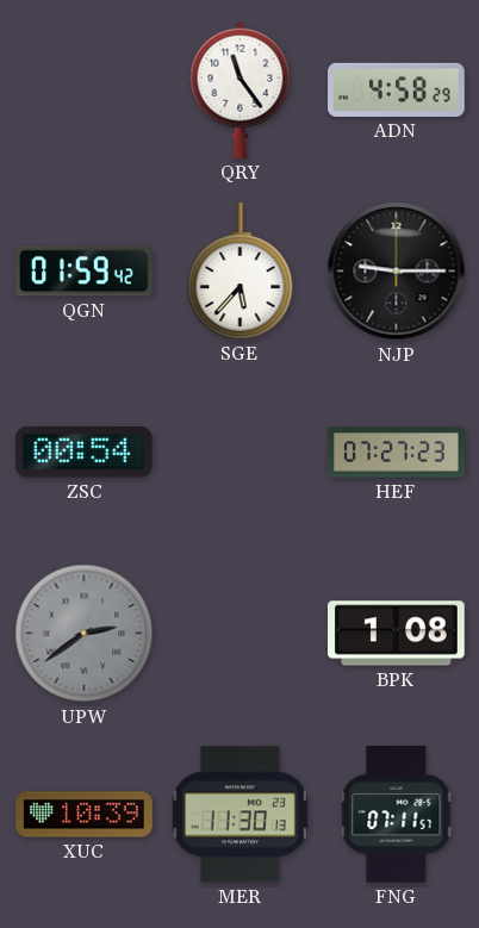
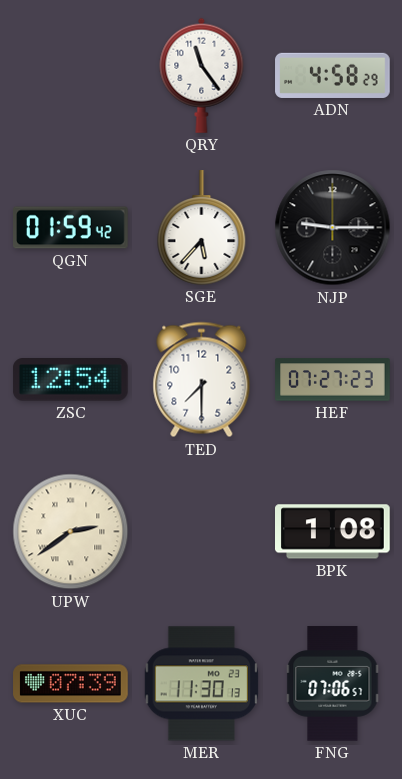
ZSC: 00:54 -> 12:54
TED: none -> 7:30
UPW dial: grey -> cream
XUC: 10:39 -> 07:39
FNG: 07:11 -> 07:06
